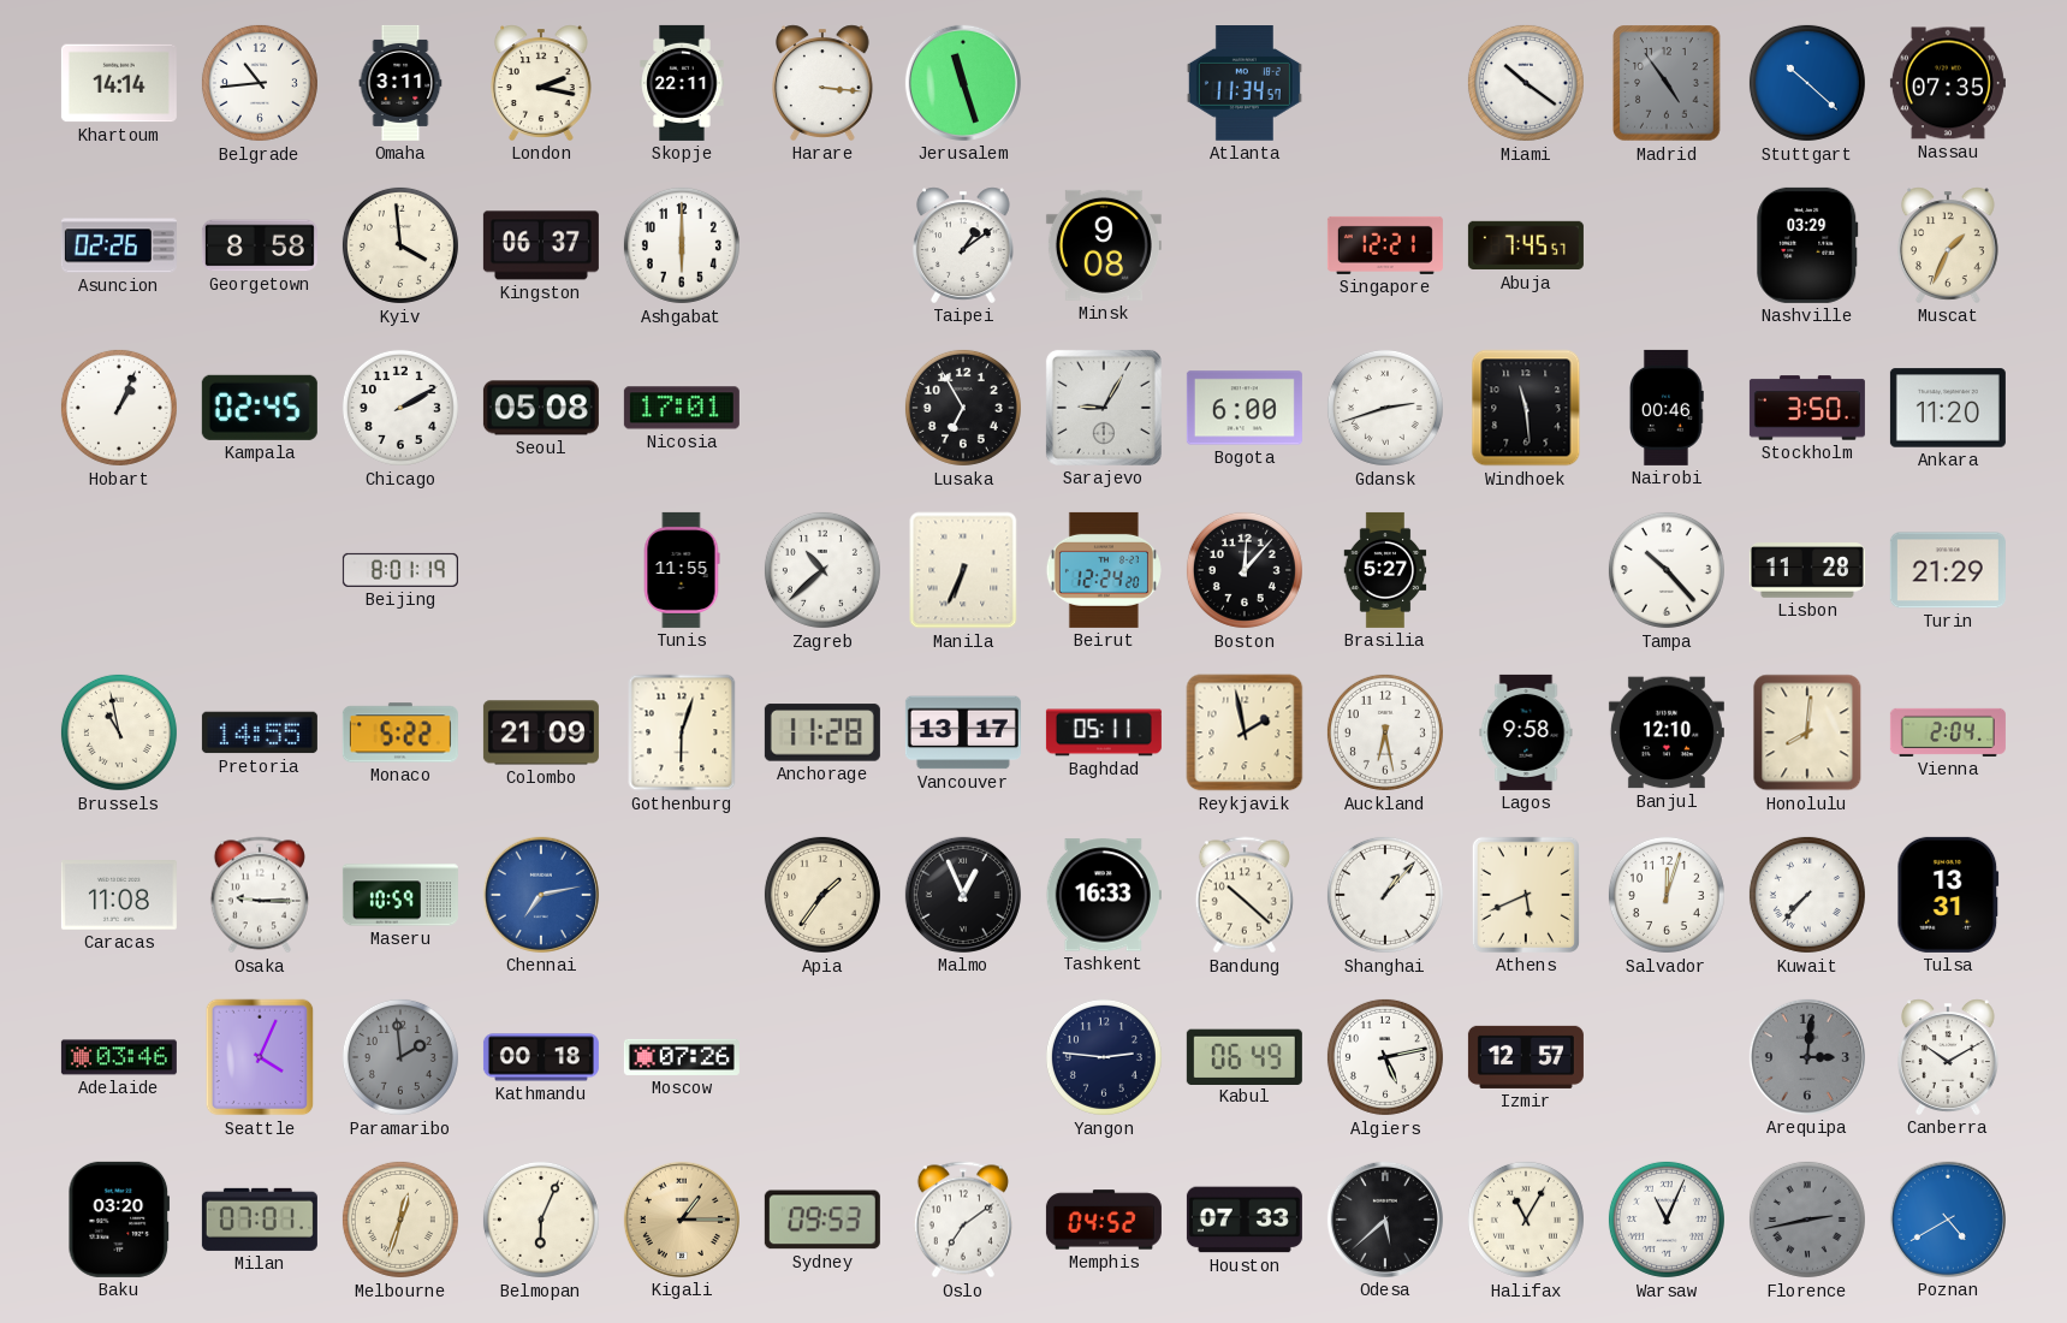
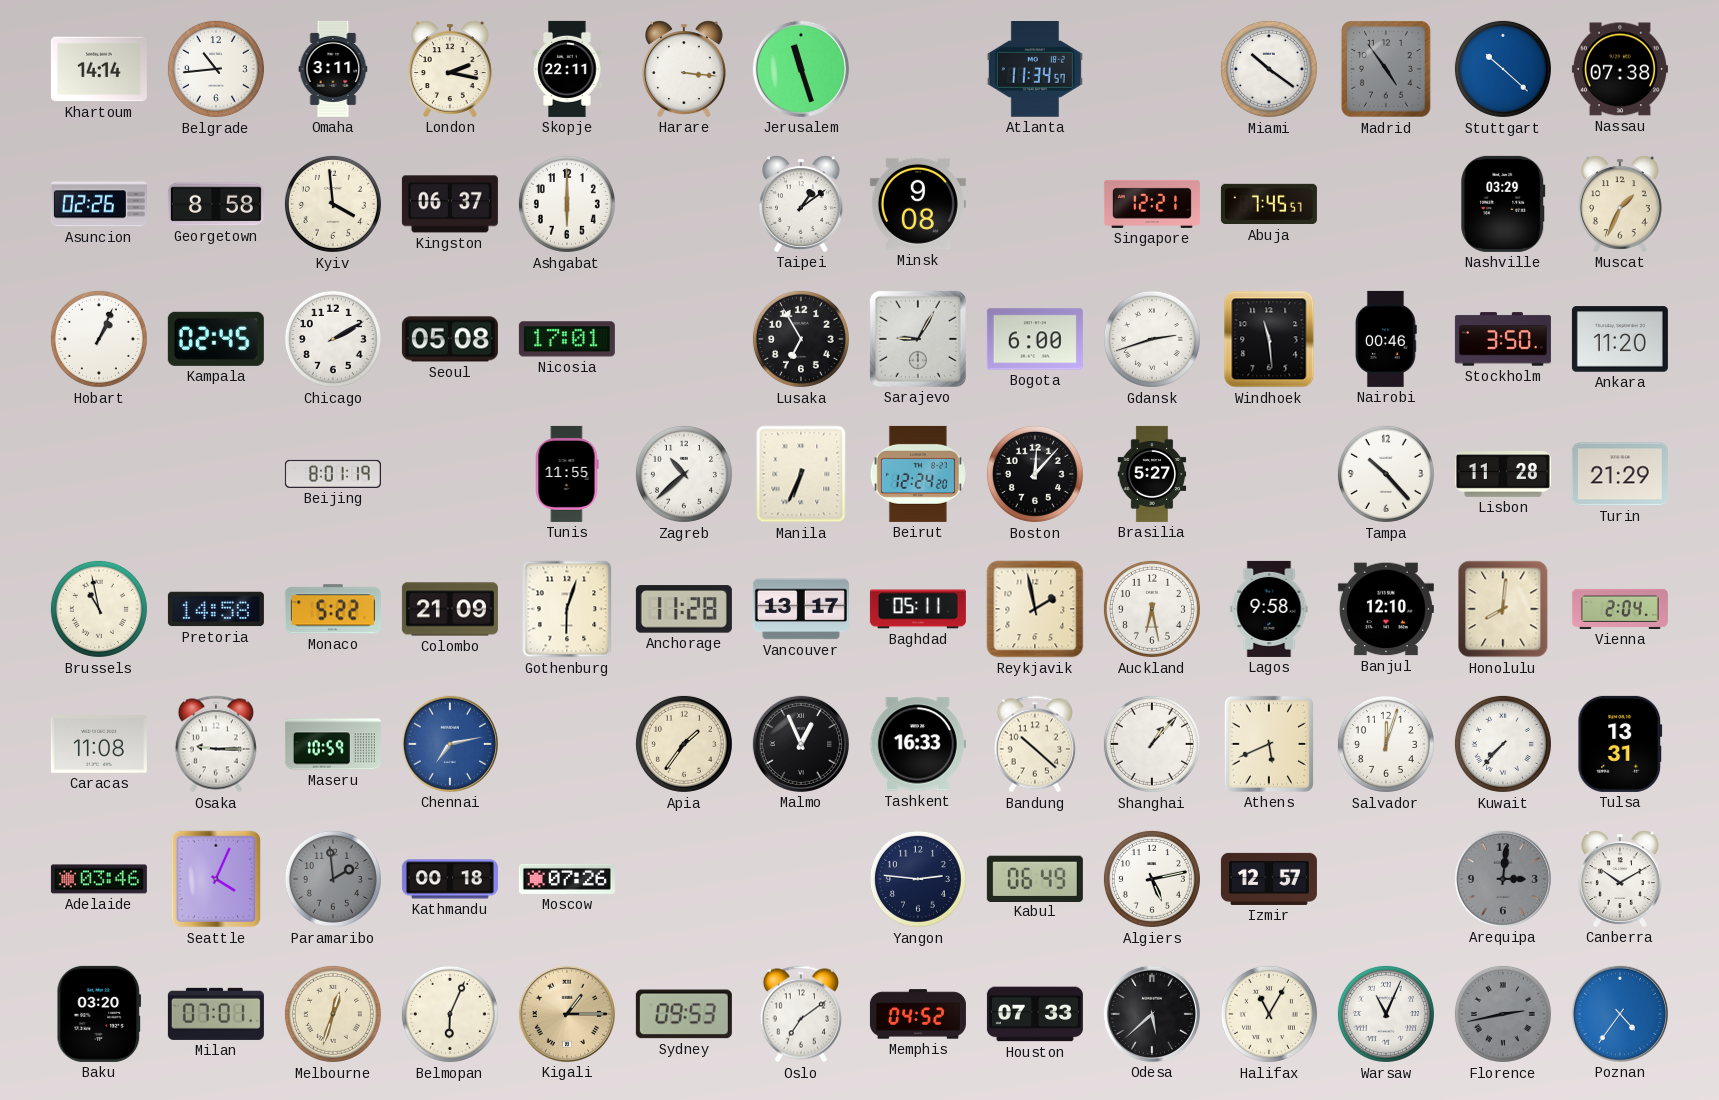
Nassau: 07:35 -> 07:38
Pretoria: 14:55 -> 14:58
Poznan: 4:40 -> 4:36
